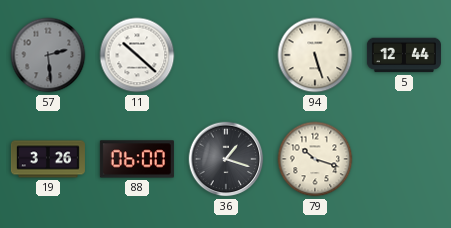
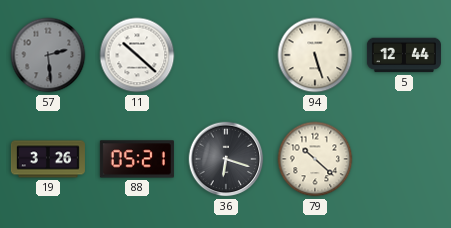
88: 06:00 -> 05:21
36: 1:18 -> 6:18
79: 10:18 -> 10:22
